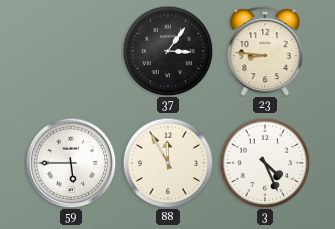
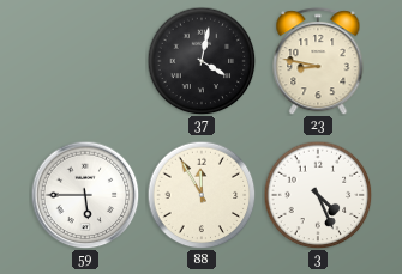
37: 3:06 -> 4:02
23: 8:46 -> 8:47
